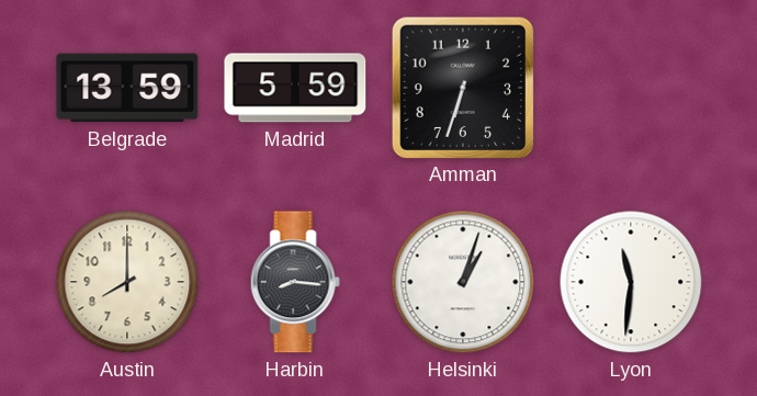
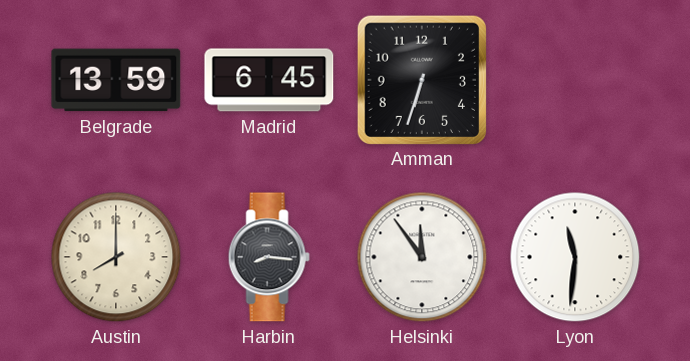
Madrid: 5:59 -> 6:45
Helsinki: 1:03 -> 11:54
